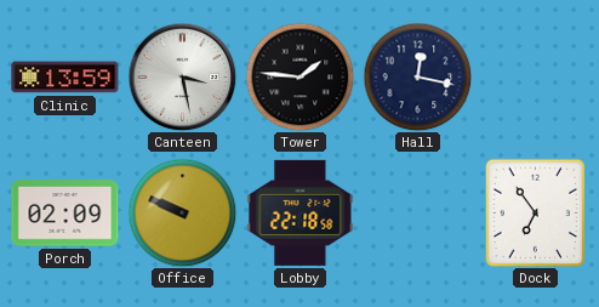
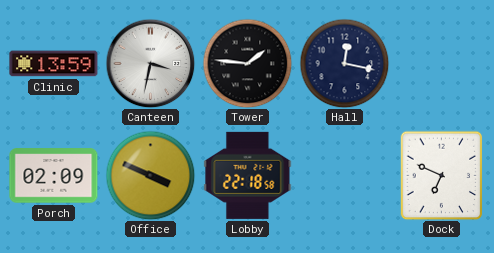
Canteen: 3:28 -> 3:32
Office: 9:49 -> 3:49
Dock: 6:54 -> 6:49
